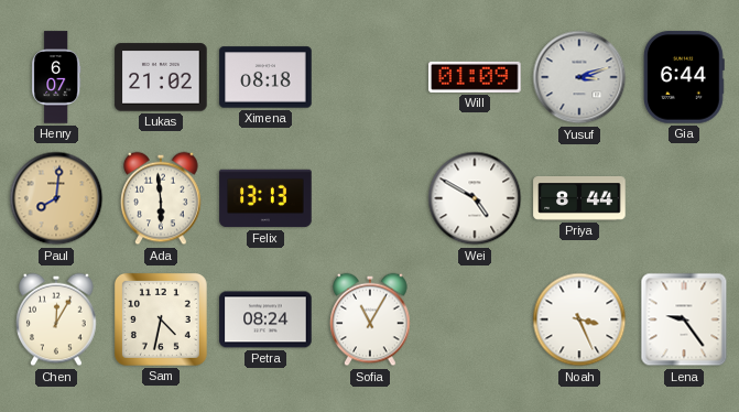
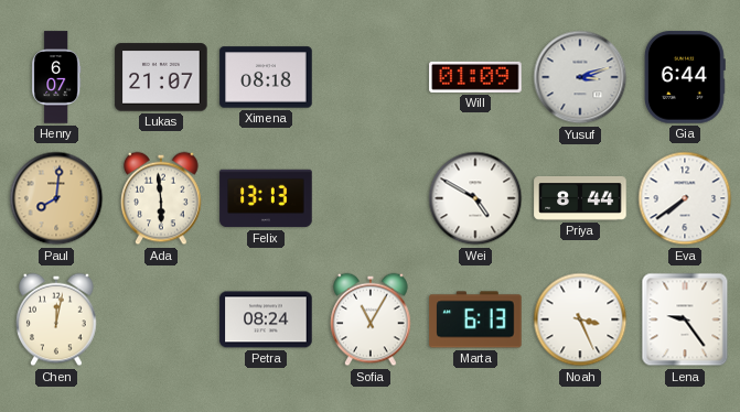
Lukas: 21:02 -> 21:07
Eva: none -> 7:39
Chen: 12:05 -> 12:02
Sam: 4:32 -> none
Marta: none -> 6:13
